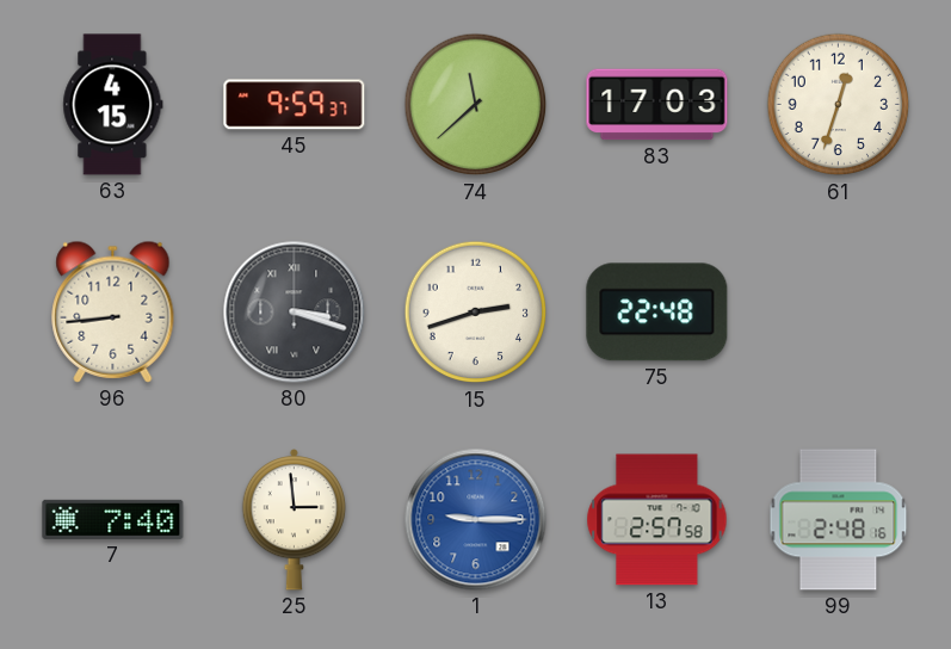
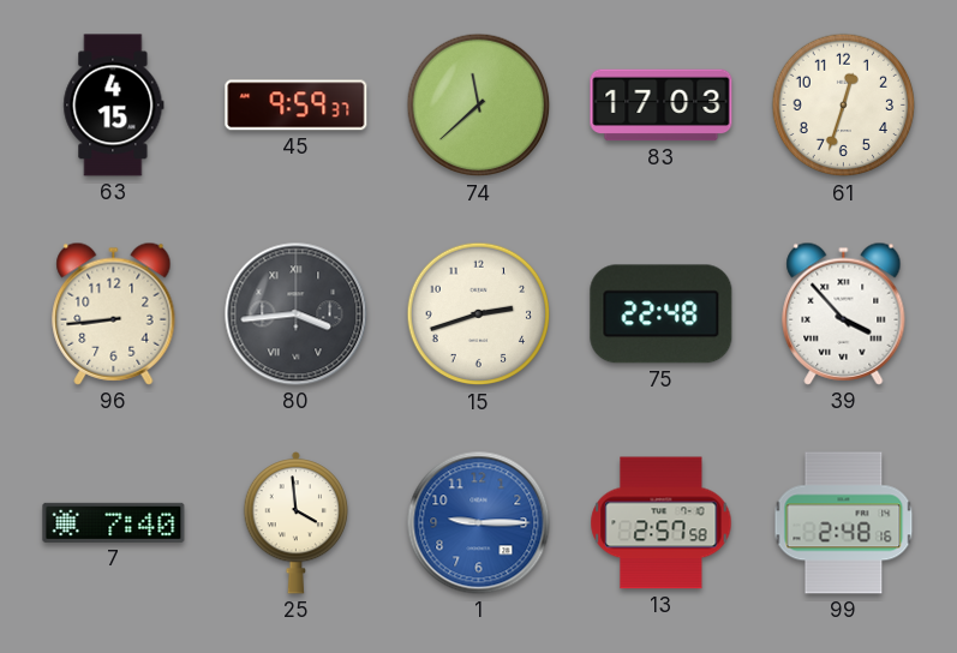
80: 3:18 -> 3:44
39: none -> 3:53
25: 2:59 -> 3:59
